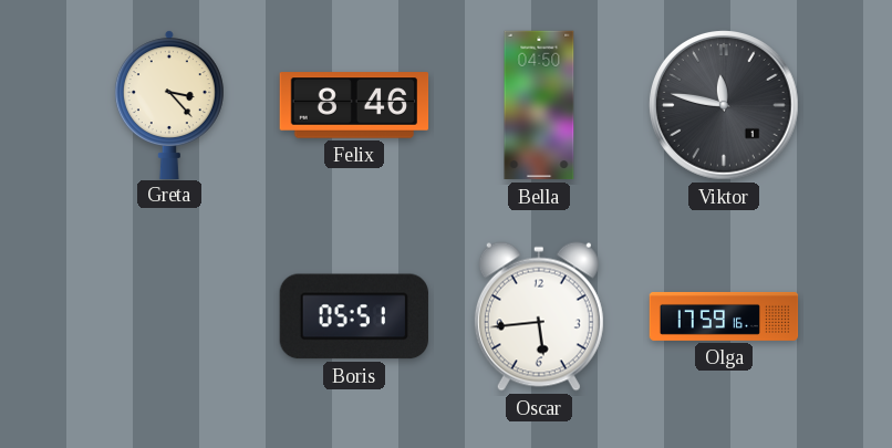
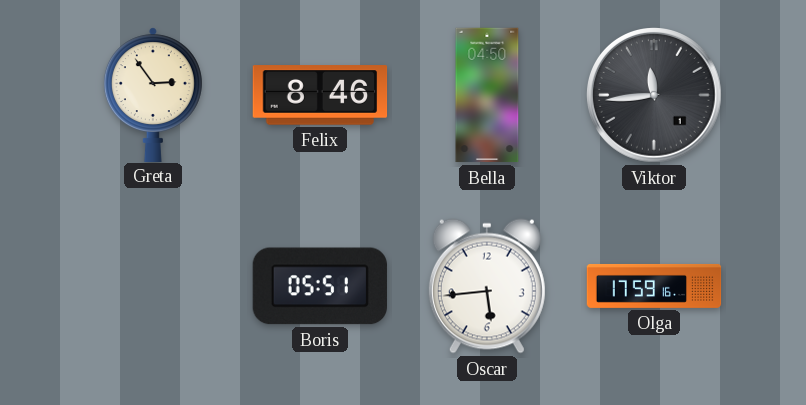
Greta: 3:23 -> 2:54
Viktor: 11:47 -> 11:44
